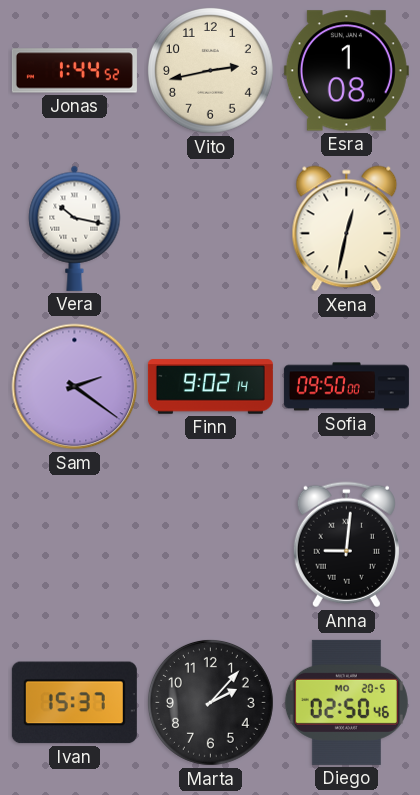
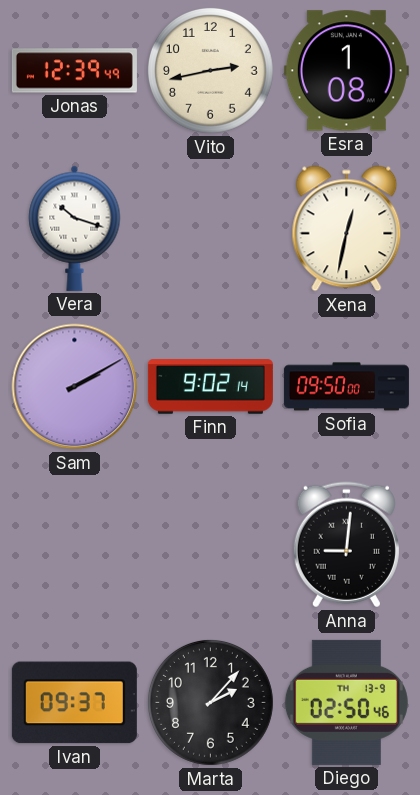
Jonas: 1:44 -> 12:39
Vera: 10:17 -> 10:18
Sam: 2:21 -> 2:10
Ivan: 15:37 -> 09:37
Diego date: MO 20-5 -> TH 13-9
